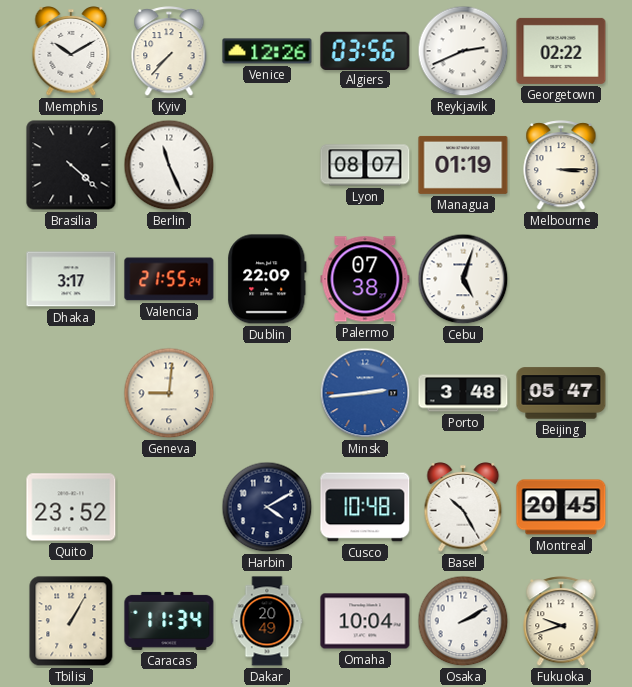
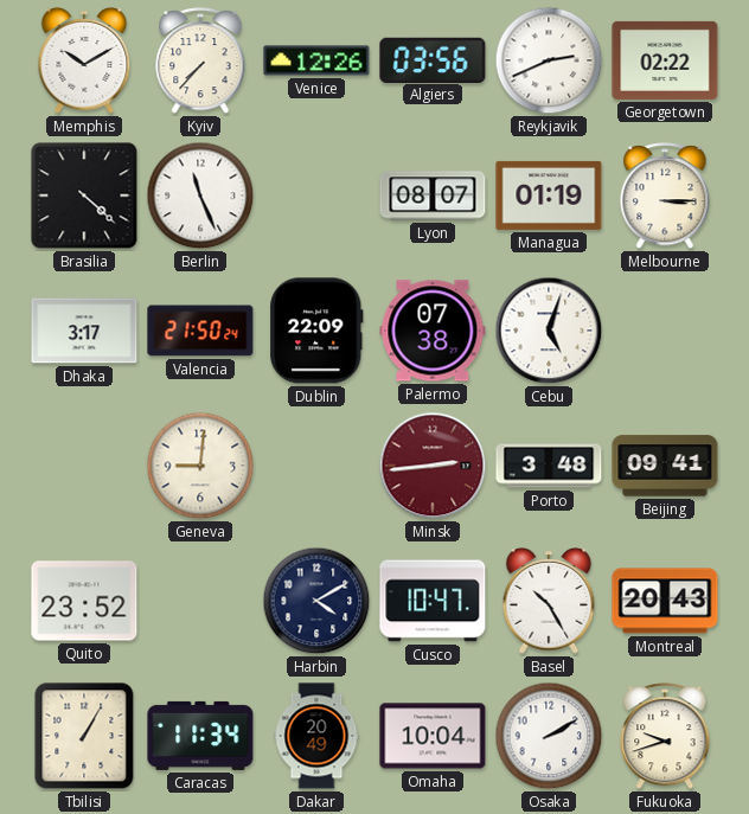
Valencia: 21:55 -> 21:50
Minsk dial: blue -> burgundy
Beijing: 05:47 -> 09:41
Cusco: 10:48 -> 10:47
Montreal: 20:45 -> 20:43
